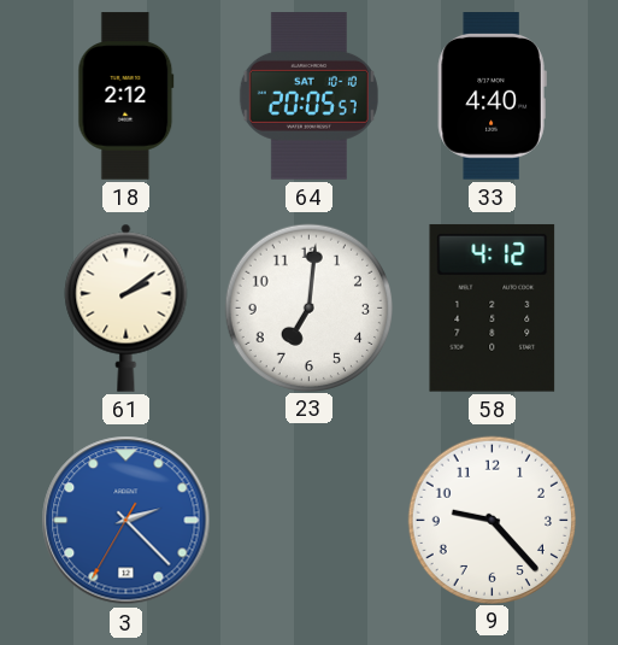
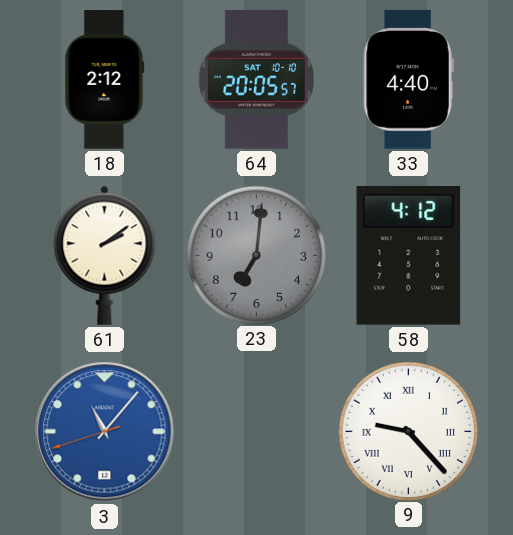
23 dial: white -> grey
3: 2:22 -> 11:06
9 numerals: Arabic -> Roman
